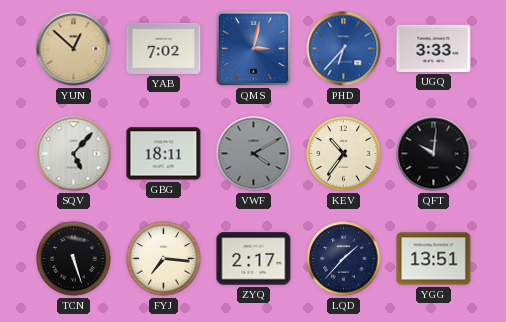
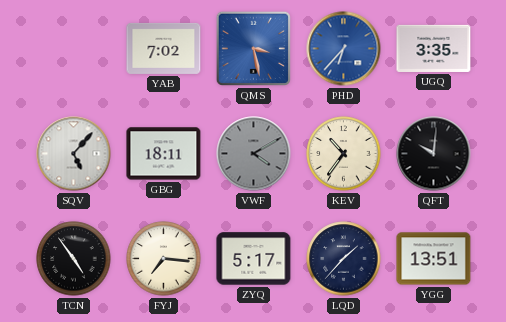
YUN: 12:52 -> none
QMS: 3:02 -> 3:28
UGQ: 3:33 -> 3:35
TCN: 5:27 -> 4:54
ZYQ: 2:17 -> 5:17
